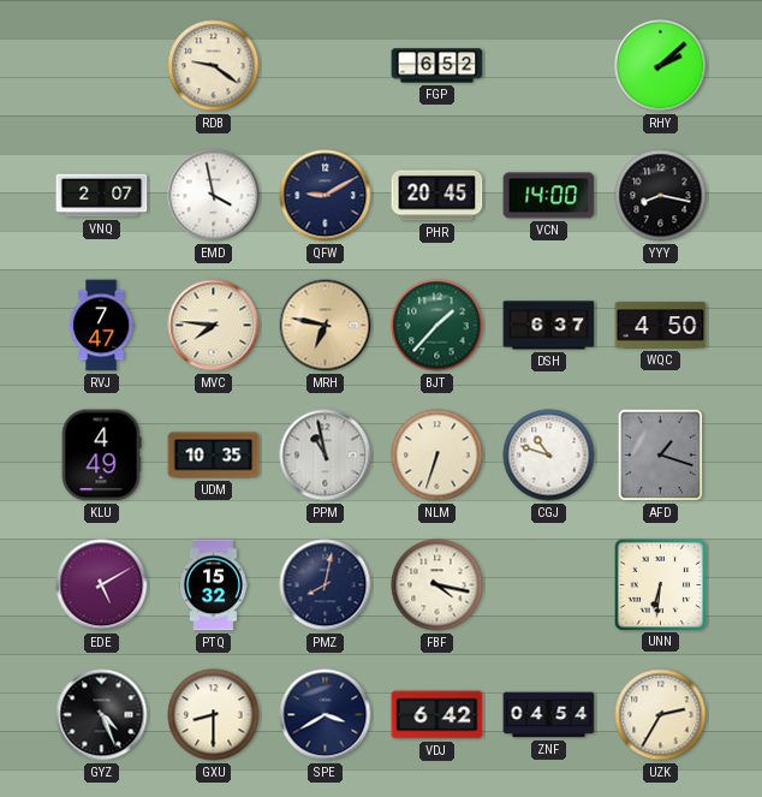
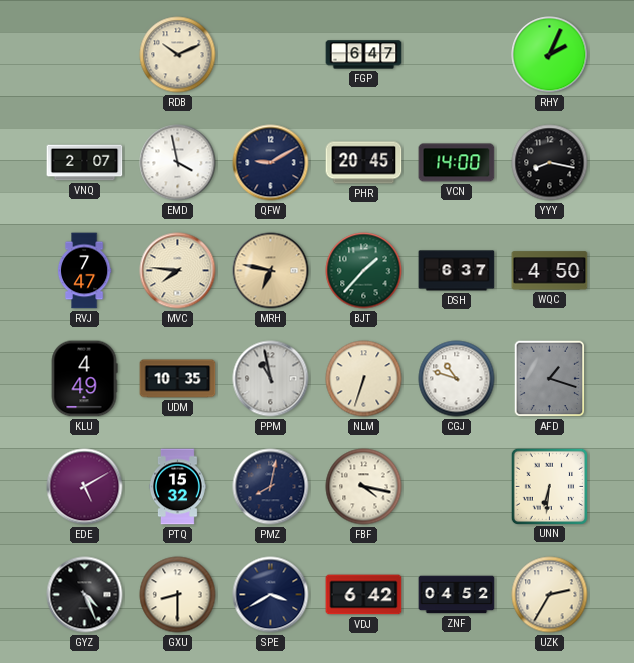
RDB: 9:21 -> 10:11
FGP: 6:52 -> 6:47
RHY: 2:08 -> 2:04
ZNF: 04:54 -> 04:52
